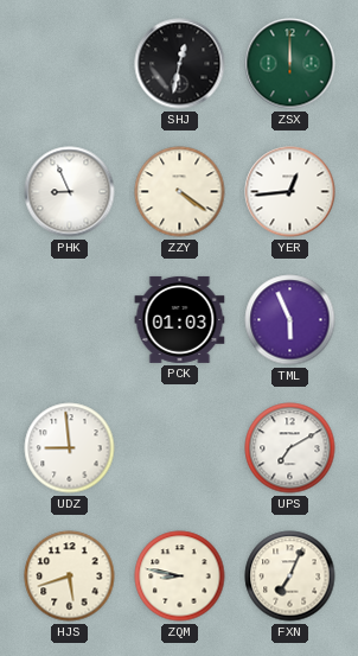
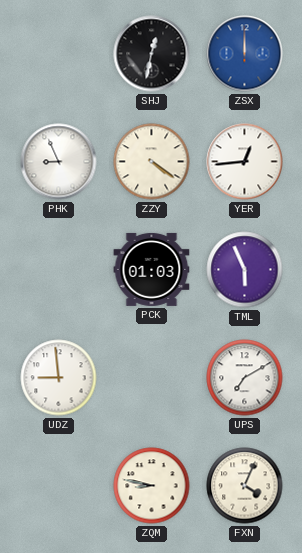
ZSX dial: green -> blue
HJS: 5:42 -> none
FXN: 7:04 -> 4:04
